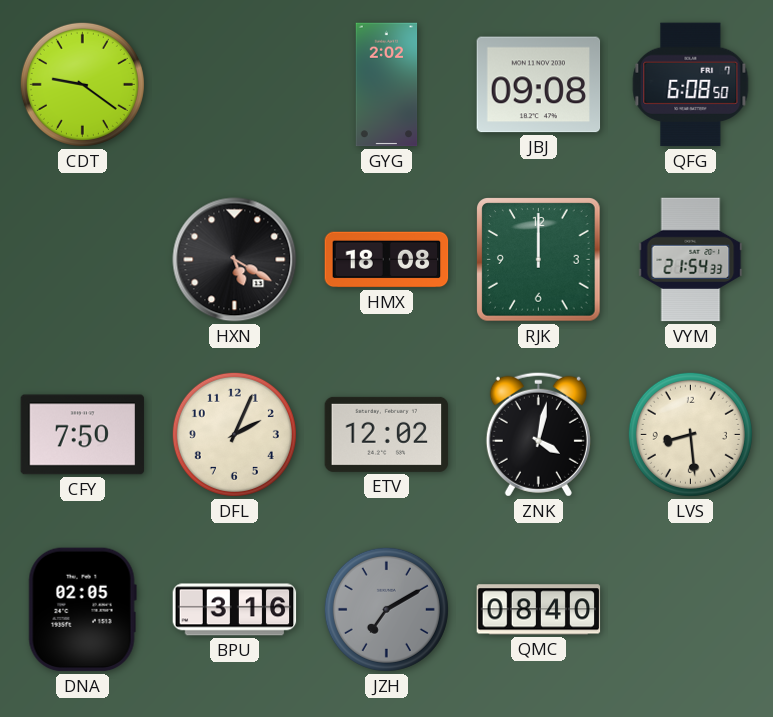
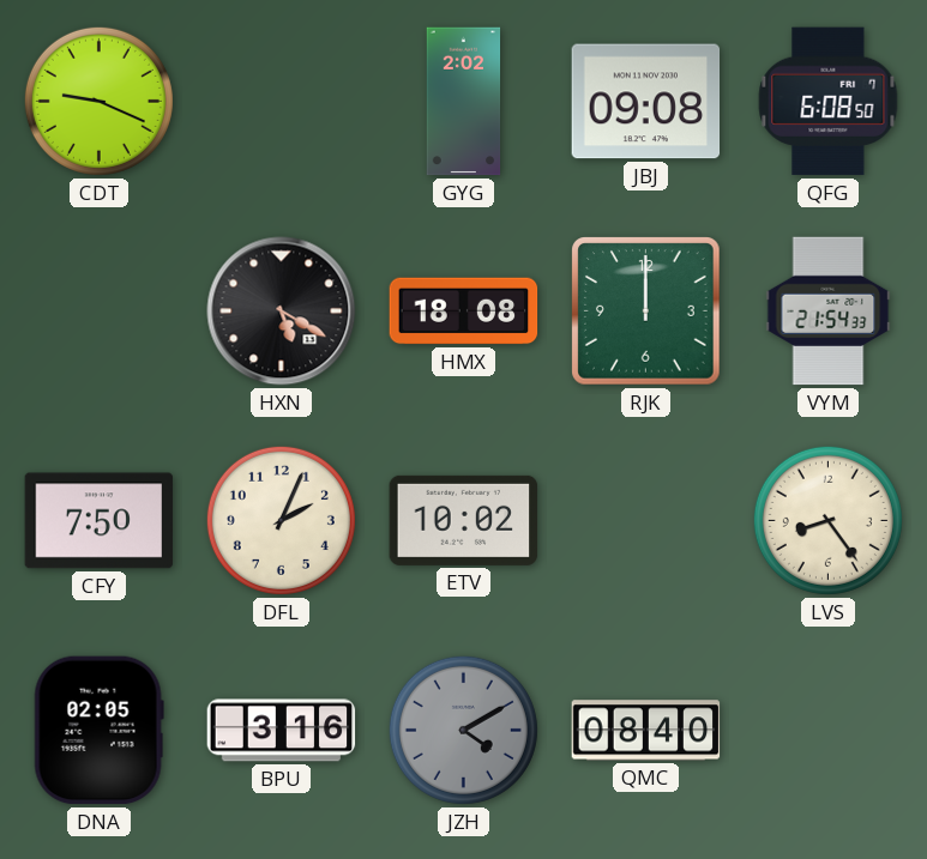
CDT: 9:21 -> 9:19
ETV: 12:02 -> 10:02
ZNK: 4:02 -> none
LVS: 8:29 -> 8:24
JZH: 7:10 -> 4:10
